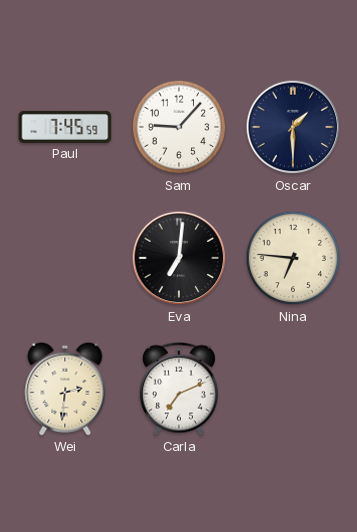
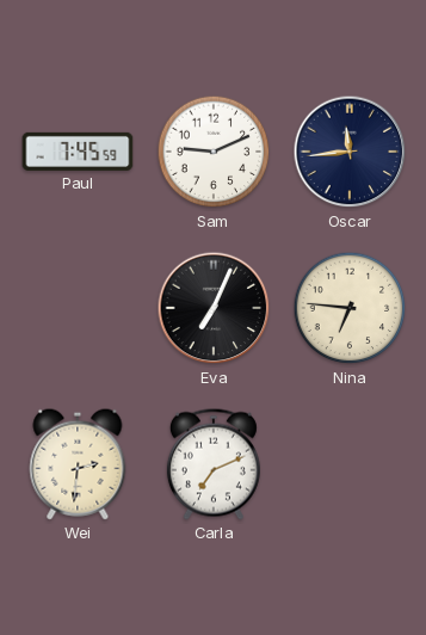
Sam: 9:07 -> 9:11
Oscar: 1:30 -> 11:44
Eva: 7:01 -> 7:04
